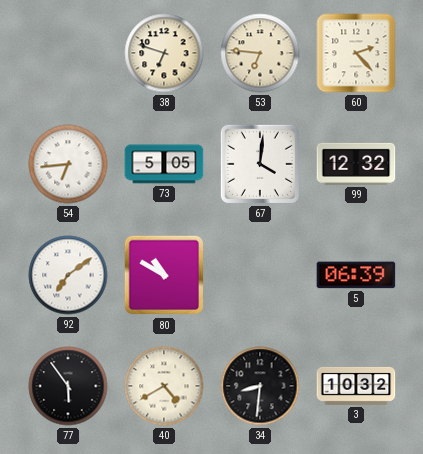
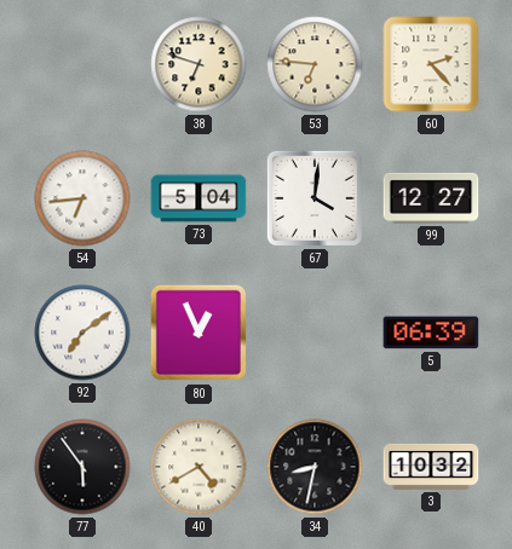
73: 5:05 -> 5:04
99: 12:32 -> 12:27
80: 10:50 -> 12:56
34: 8:31 -> 8:32
